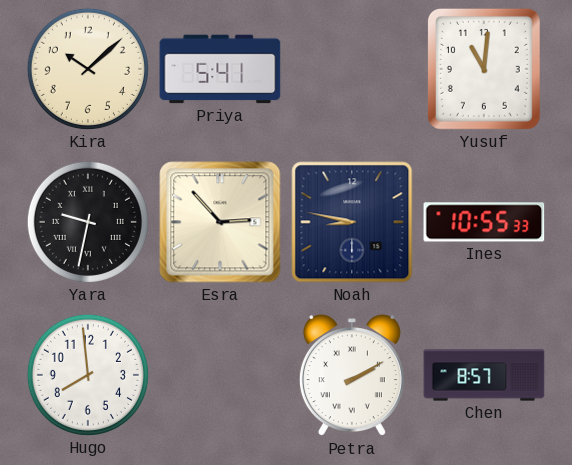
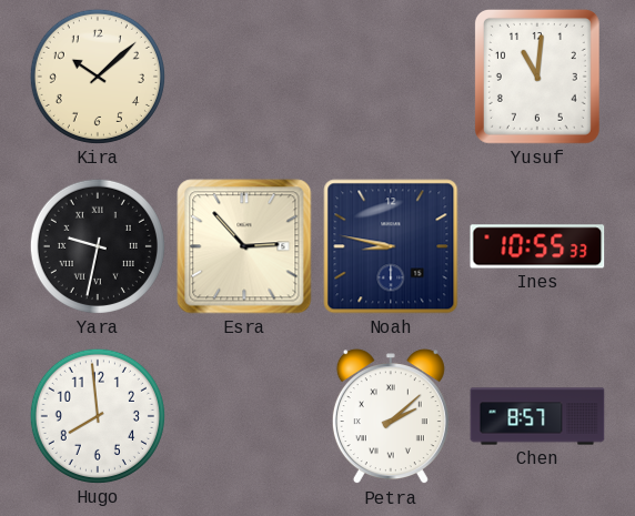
Priya: 5:41 -> none
Petra: 2:10 -> 2:08
